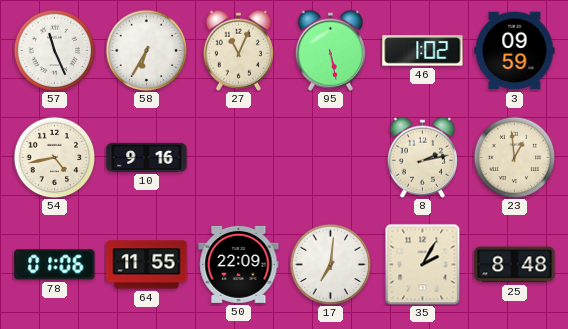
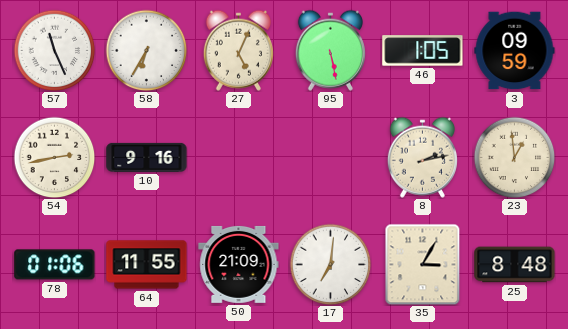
27: 11:04 -> 5:04
46: 1:02 -> 1:05
54: 4:43 -> 2:43
50: 22:09 -> 21:09
35: 2:05 -> 3:05
